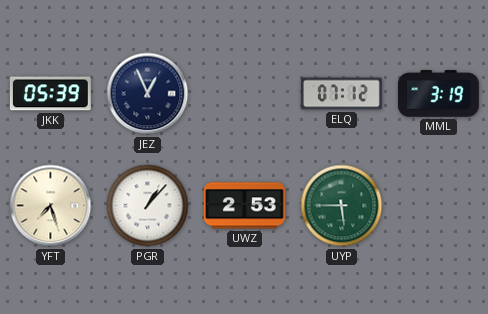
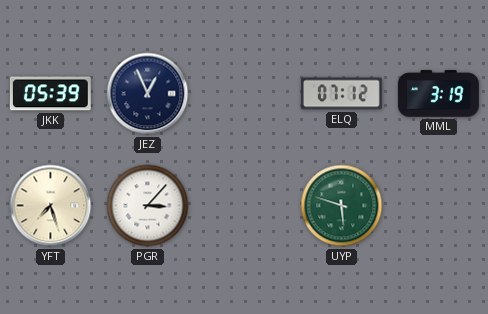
PGR: 1:07 -> 3:07
UWZ: 2:53 -> none
UYP: 5:45 -> 5:48
